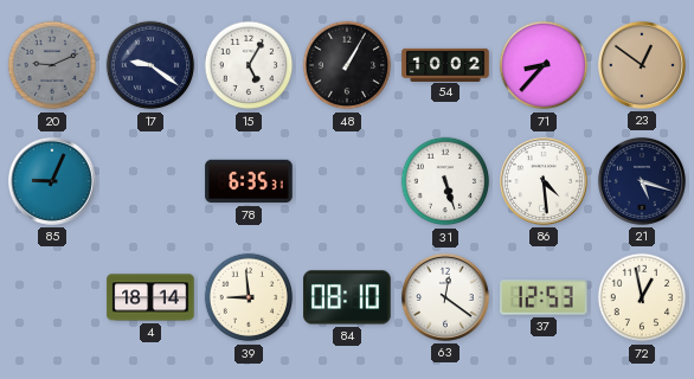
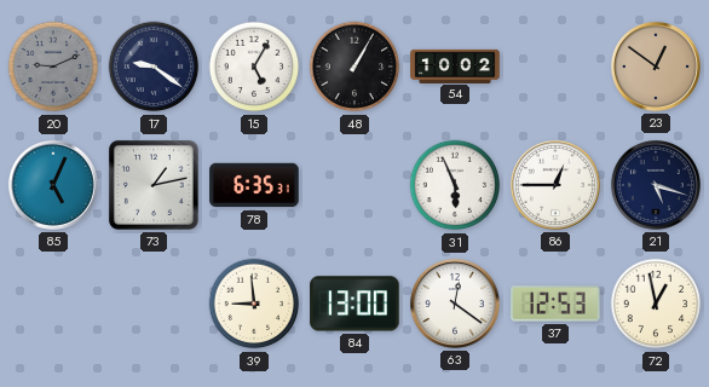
71: 8:37 -> none
85: 9:04 -> 5:04
73: none -> 1:13
31: 5:27 -> 5:56
86: 4:29 -> 12:45
4: 18:14 -> none
84: 08:10 -> 13:00
